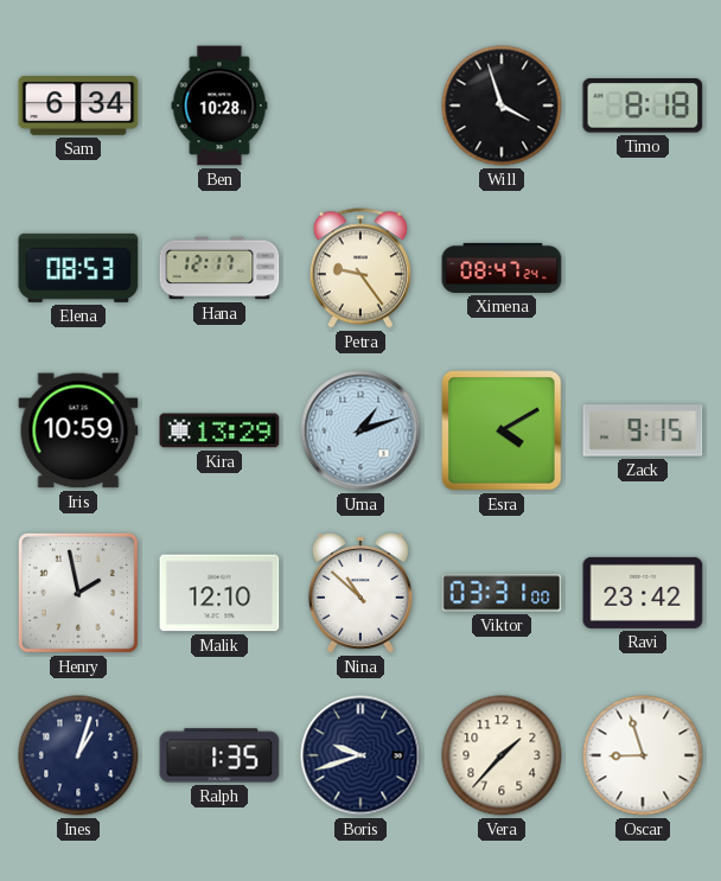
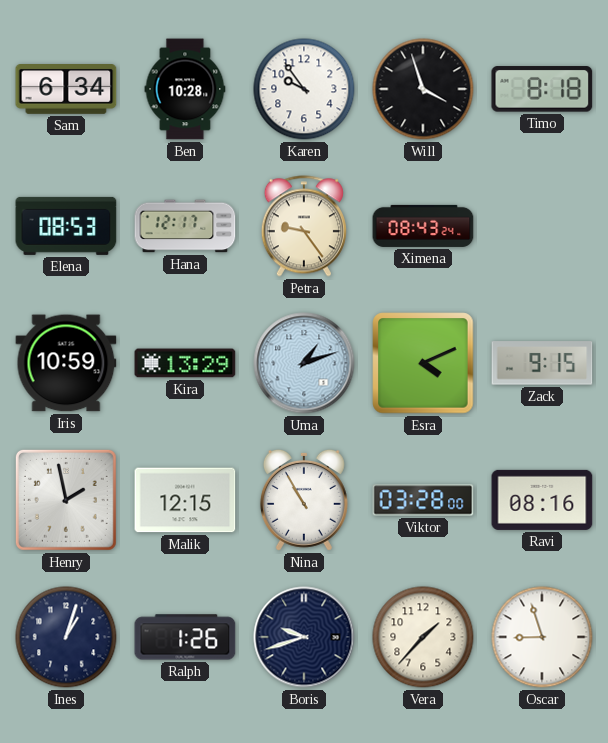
Karen: none -> 9:54
Ximena: 08:47 -> 08:43
Esra: 4:10 -> 4:11
Malik: 12:10 -> 12:15
Nina: 10:52 -> 10:55
Viktor: 03:31 -> 03:28
Ravi: 23:42 -> 08:16
Ralph: 1:35 -> 1:26
